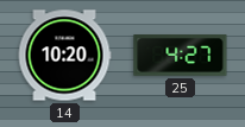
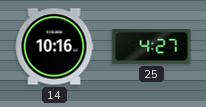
14: 10:20 -> 10:16
